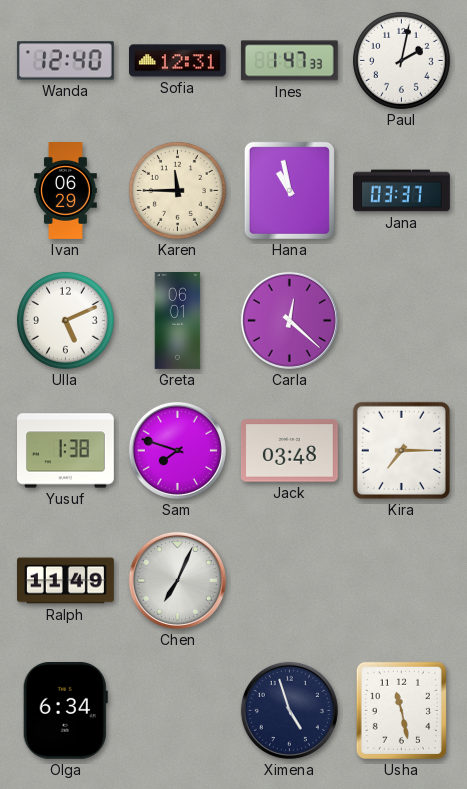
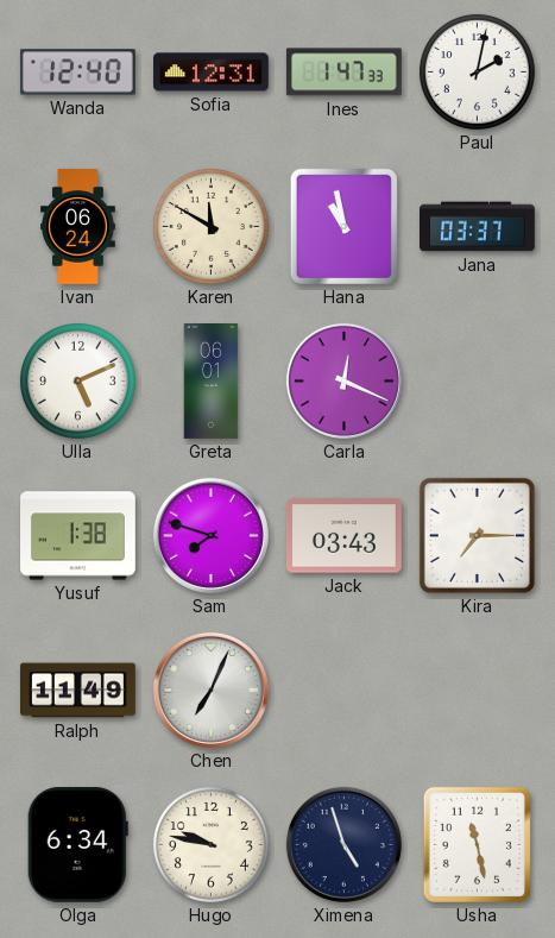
Ivan: 06:29 -> 06:24
Karen: 11:45 -> 11:50
Carla: 12:22 -> 12:19
Jack: 03:48 -> 03:43
Hugo: none -> 9:47
